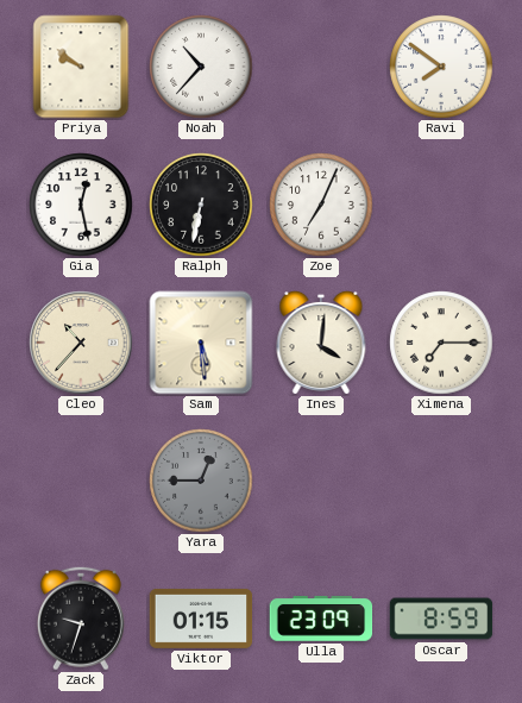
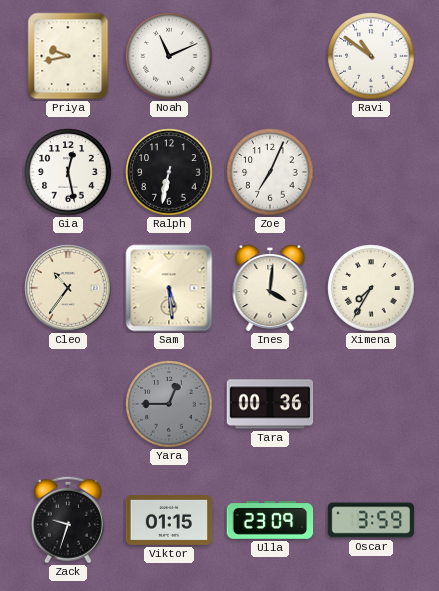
Priya: 9:51 -> 9:43
Noah: 10:37 -> 11:11
Ravi: 7:51 -> 10:51
Cleo: 10:37 -> 10:36
Ximena: 7:15 -> 7:35
Tara: none -> 00:36
Oscar: 8:59 -> 3:59
